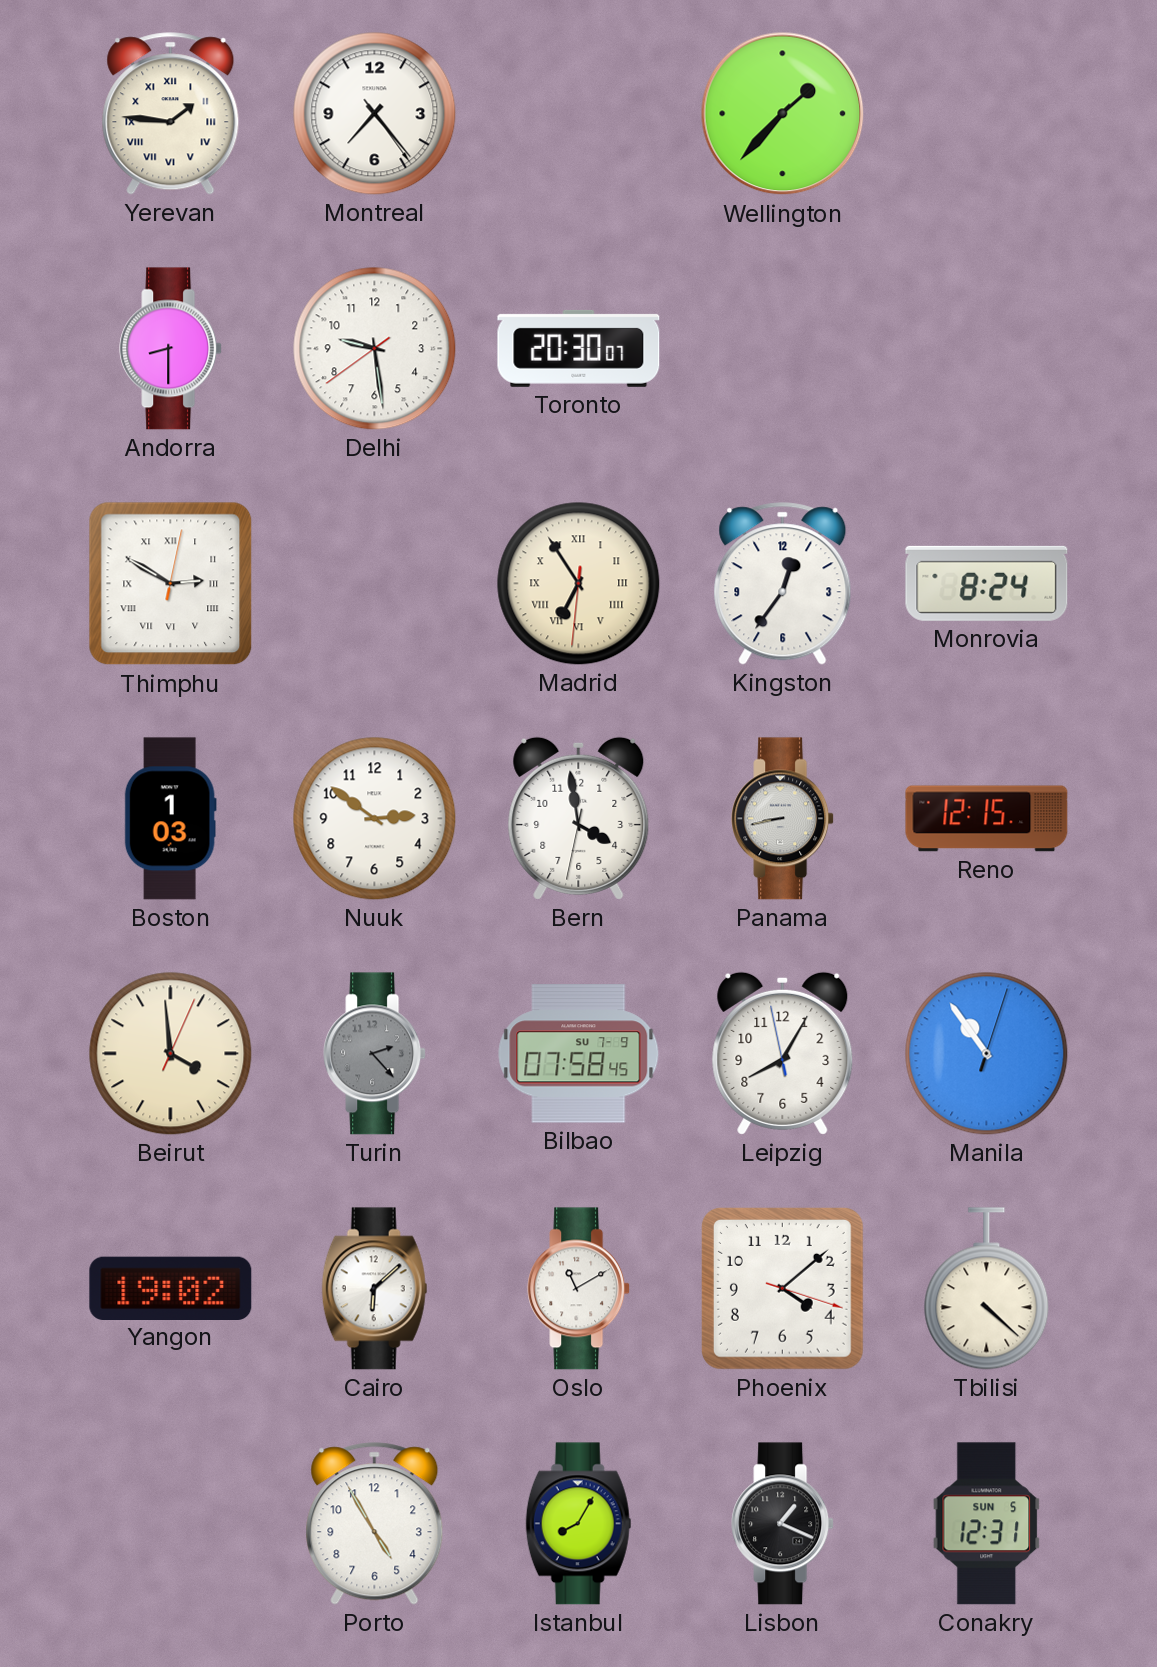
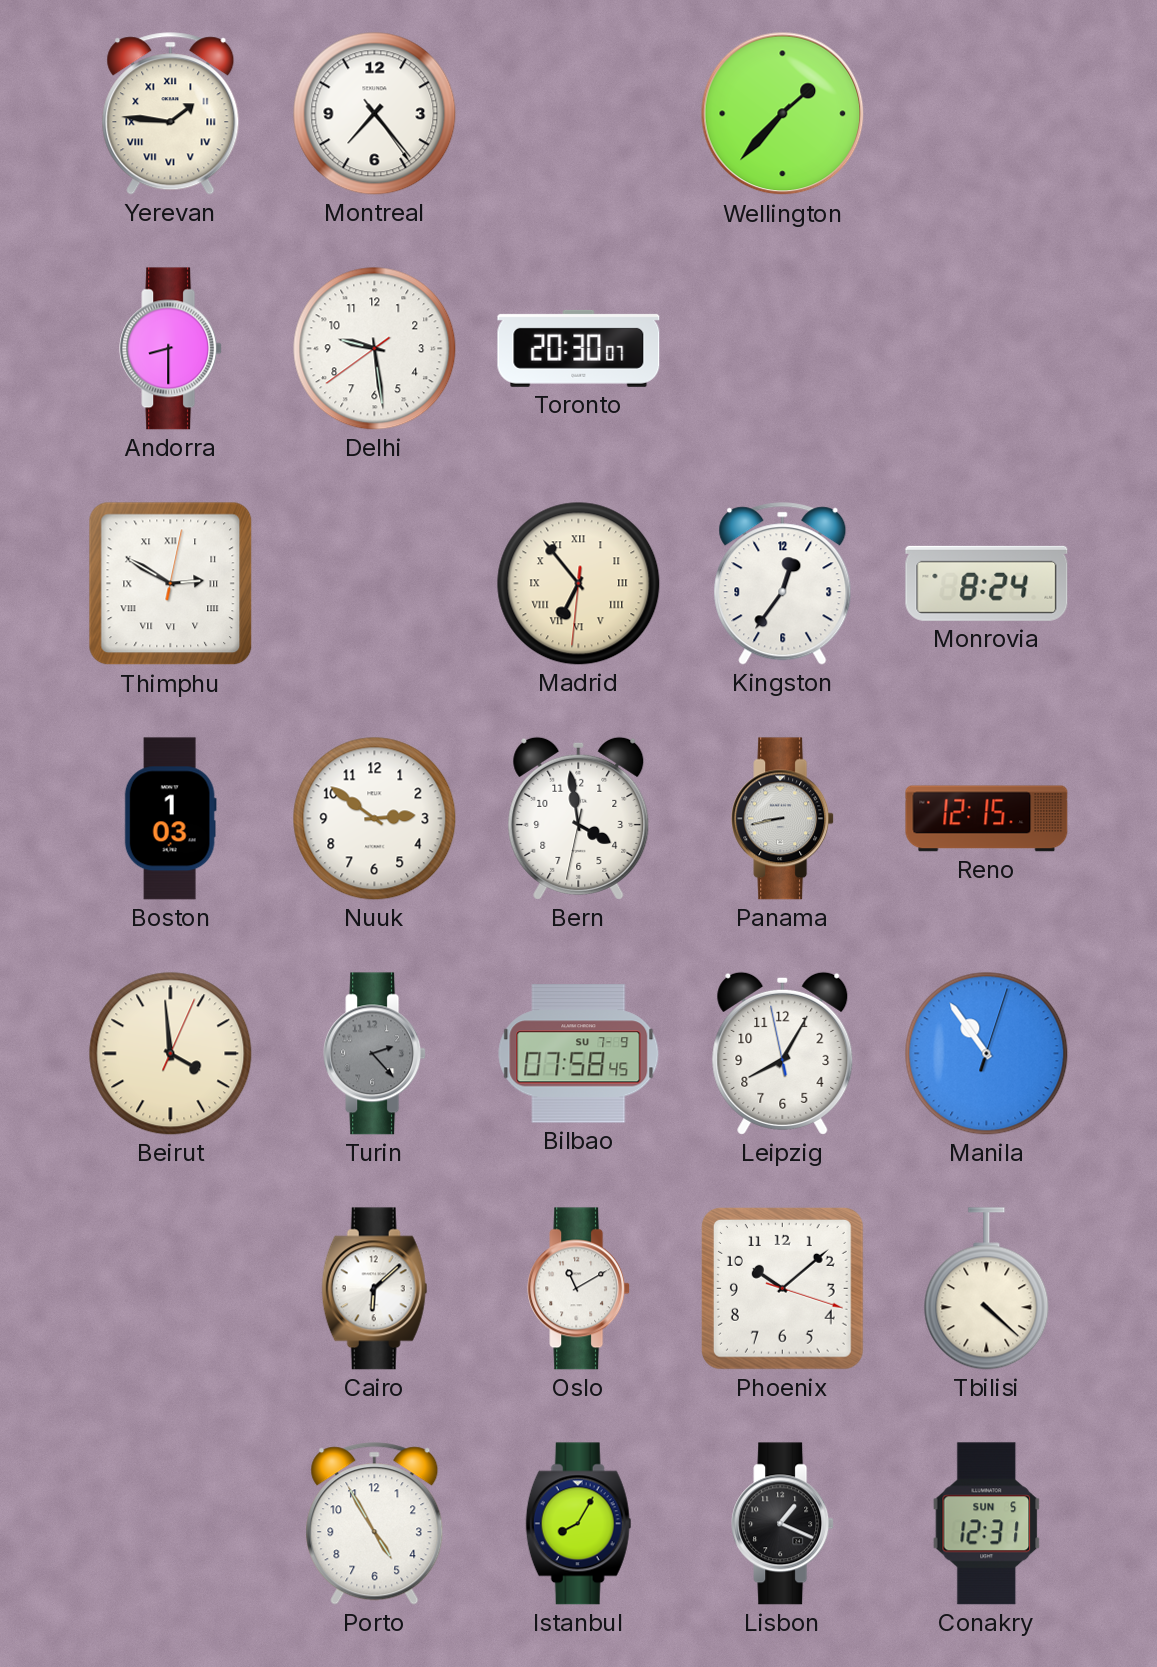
Madrid: 6:54 -> 6:53
Yangon: 19:02 -> none
Phoenix: 4:08 -> 10:08
